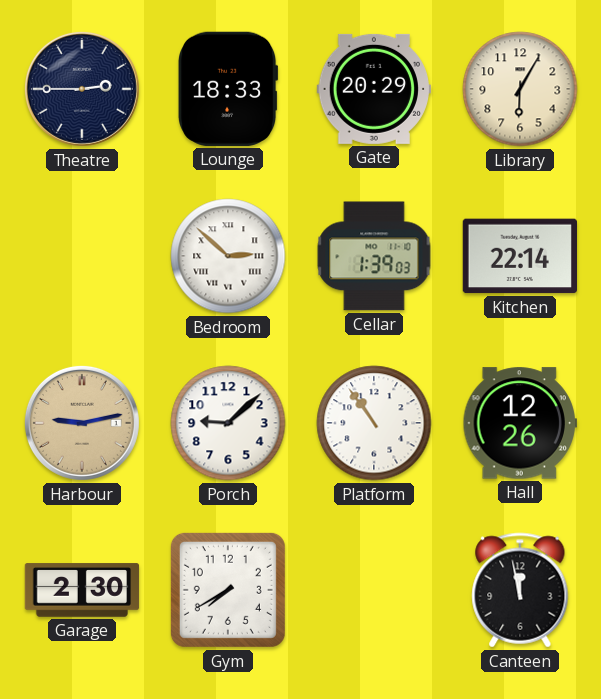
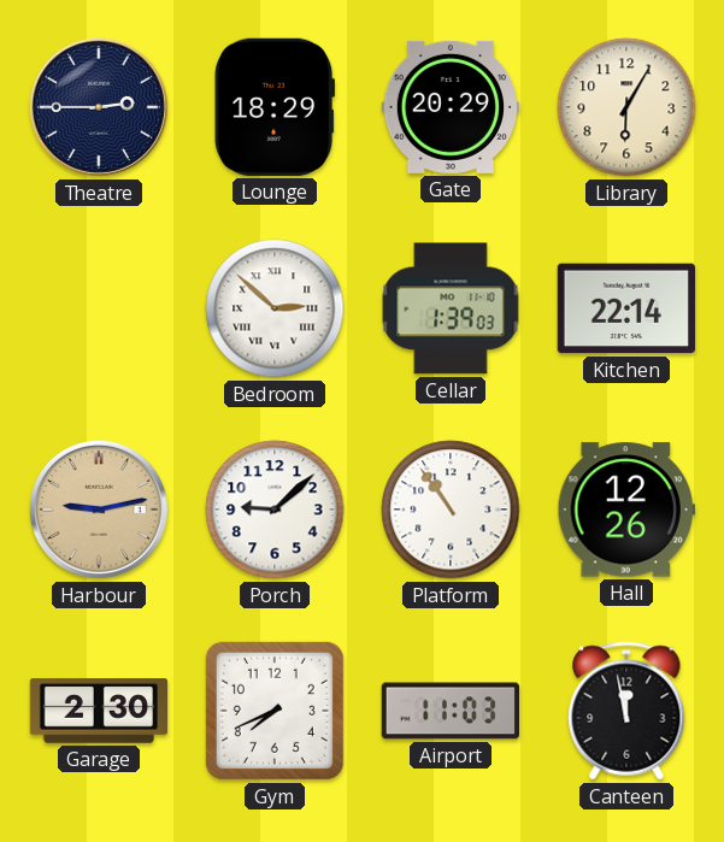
Lounge: 18:33 -> 18:29
Gym: 7:40 -> 7:41
Airport: none -> 11:03
